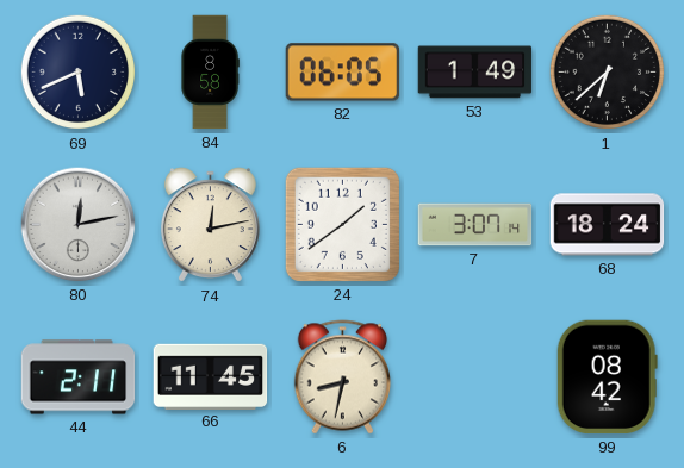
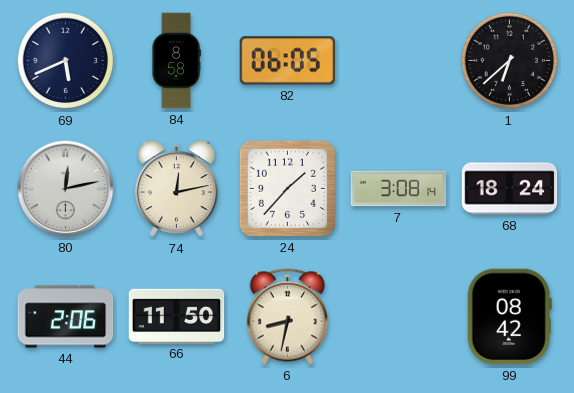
53: 1:49 -> none
24: 1:39 -> 1:37
7: 3:07 -> 3:08
44: 2:11 -> 2:06
66: 11:45 -> 11:50
